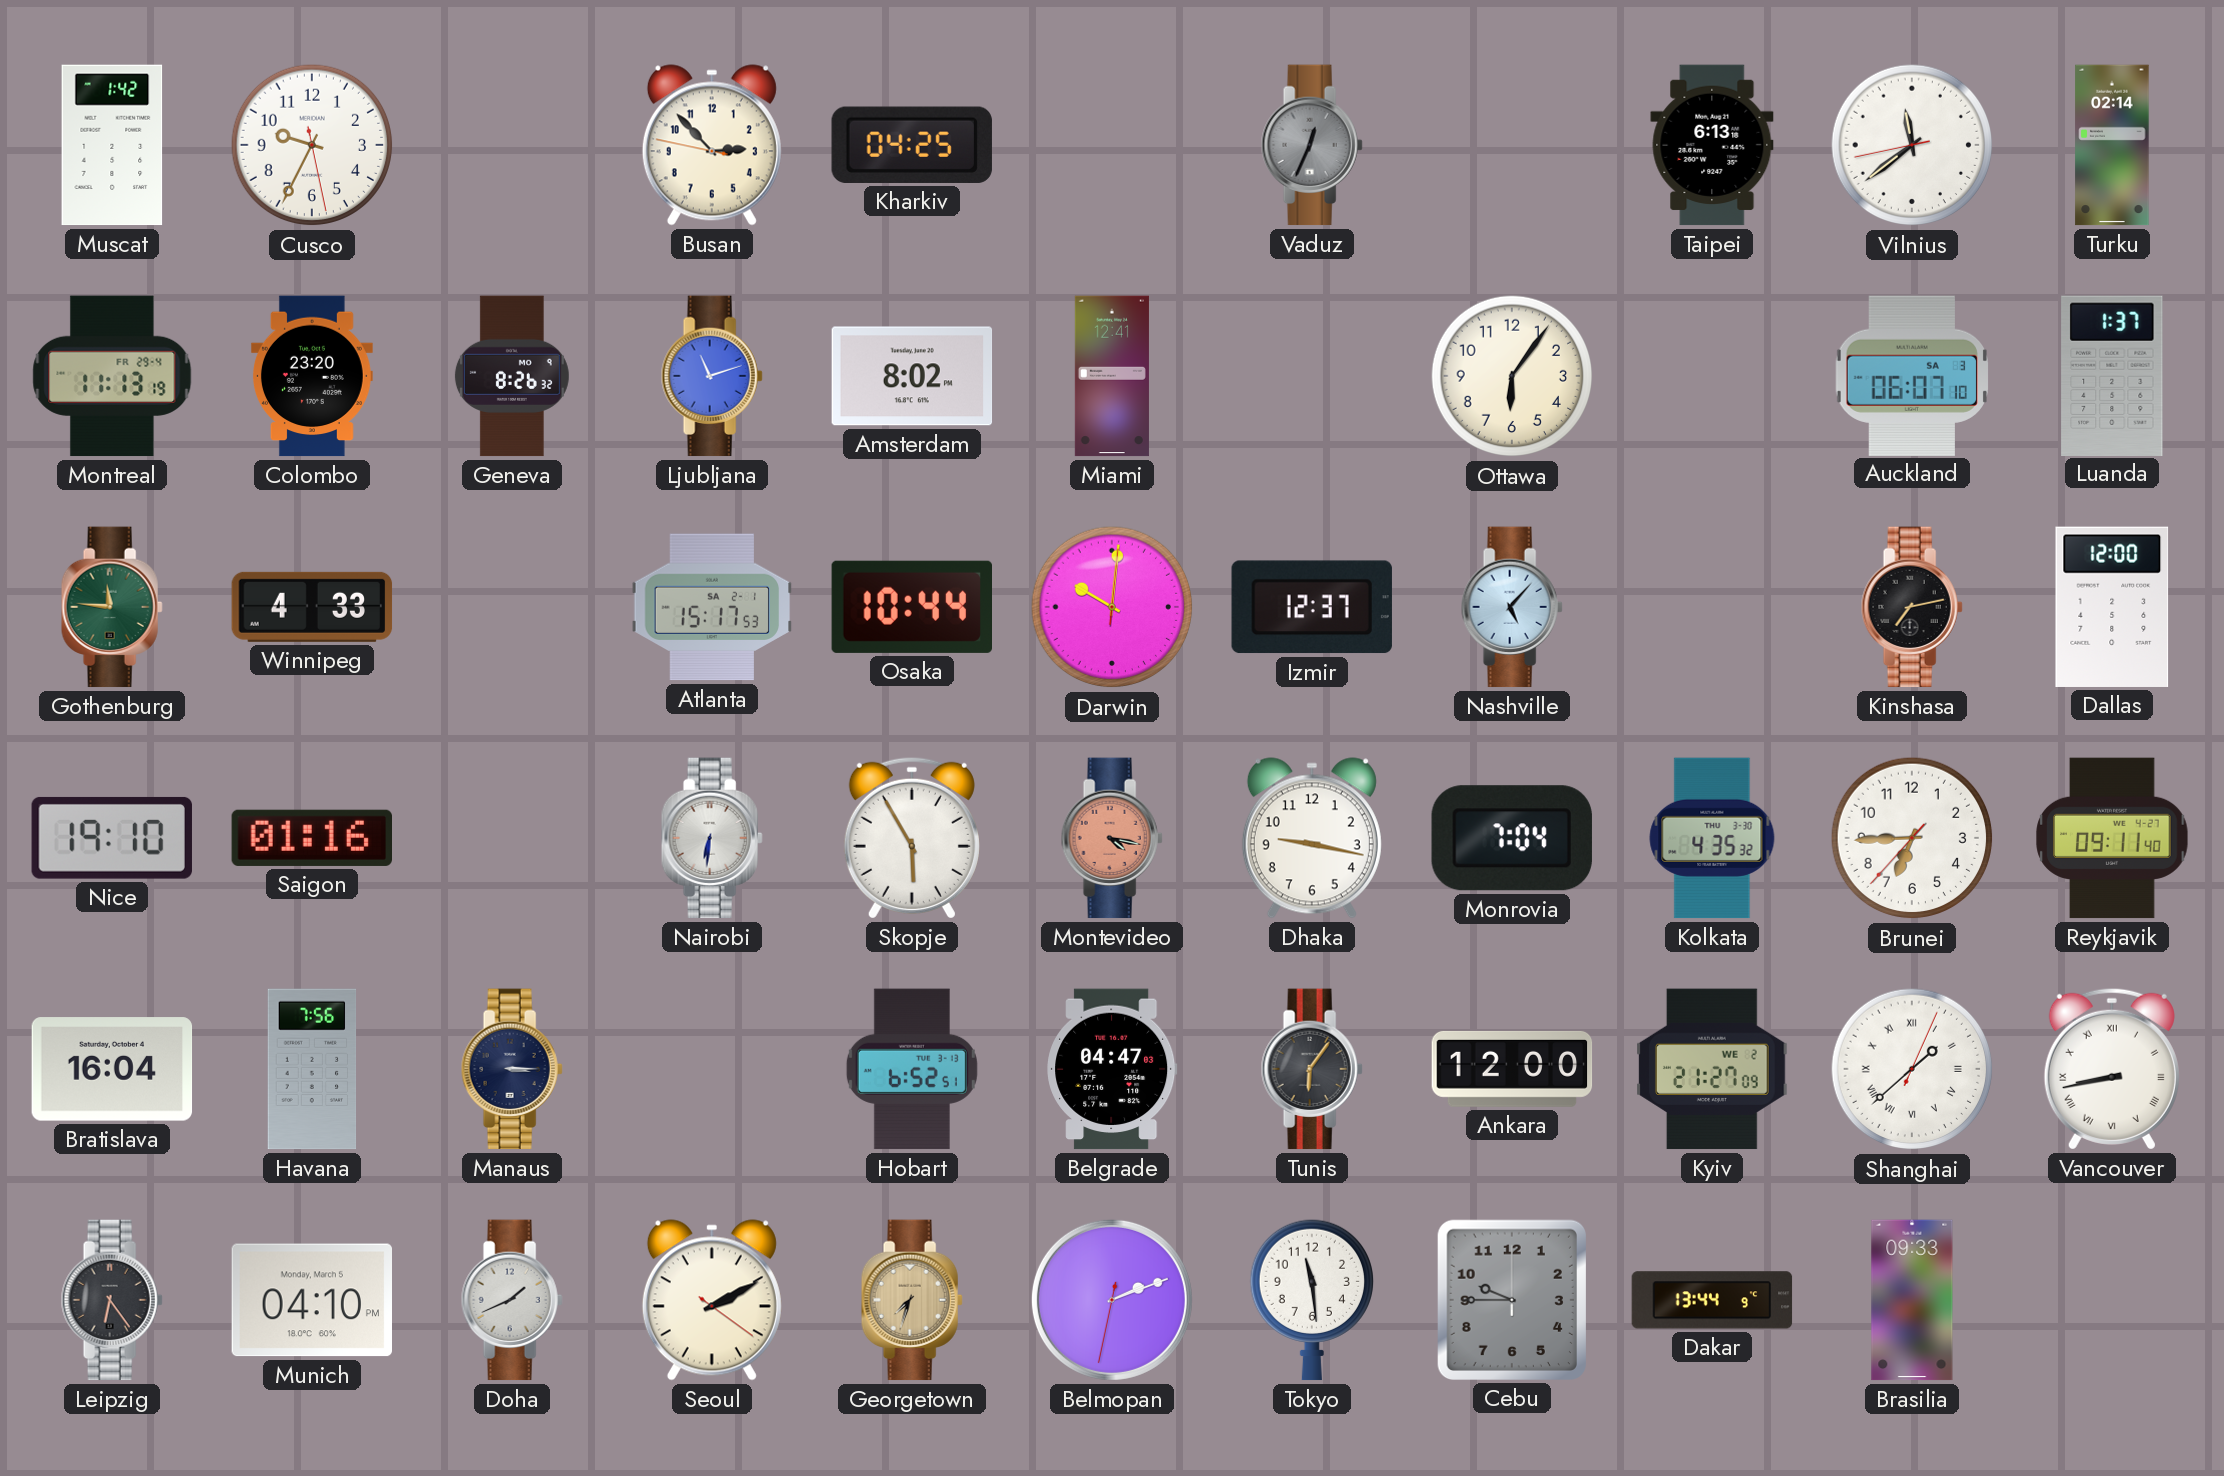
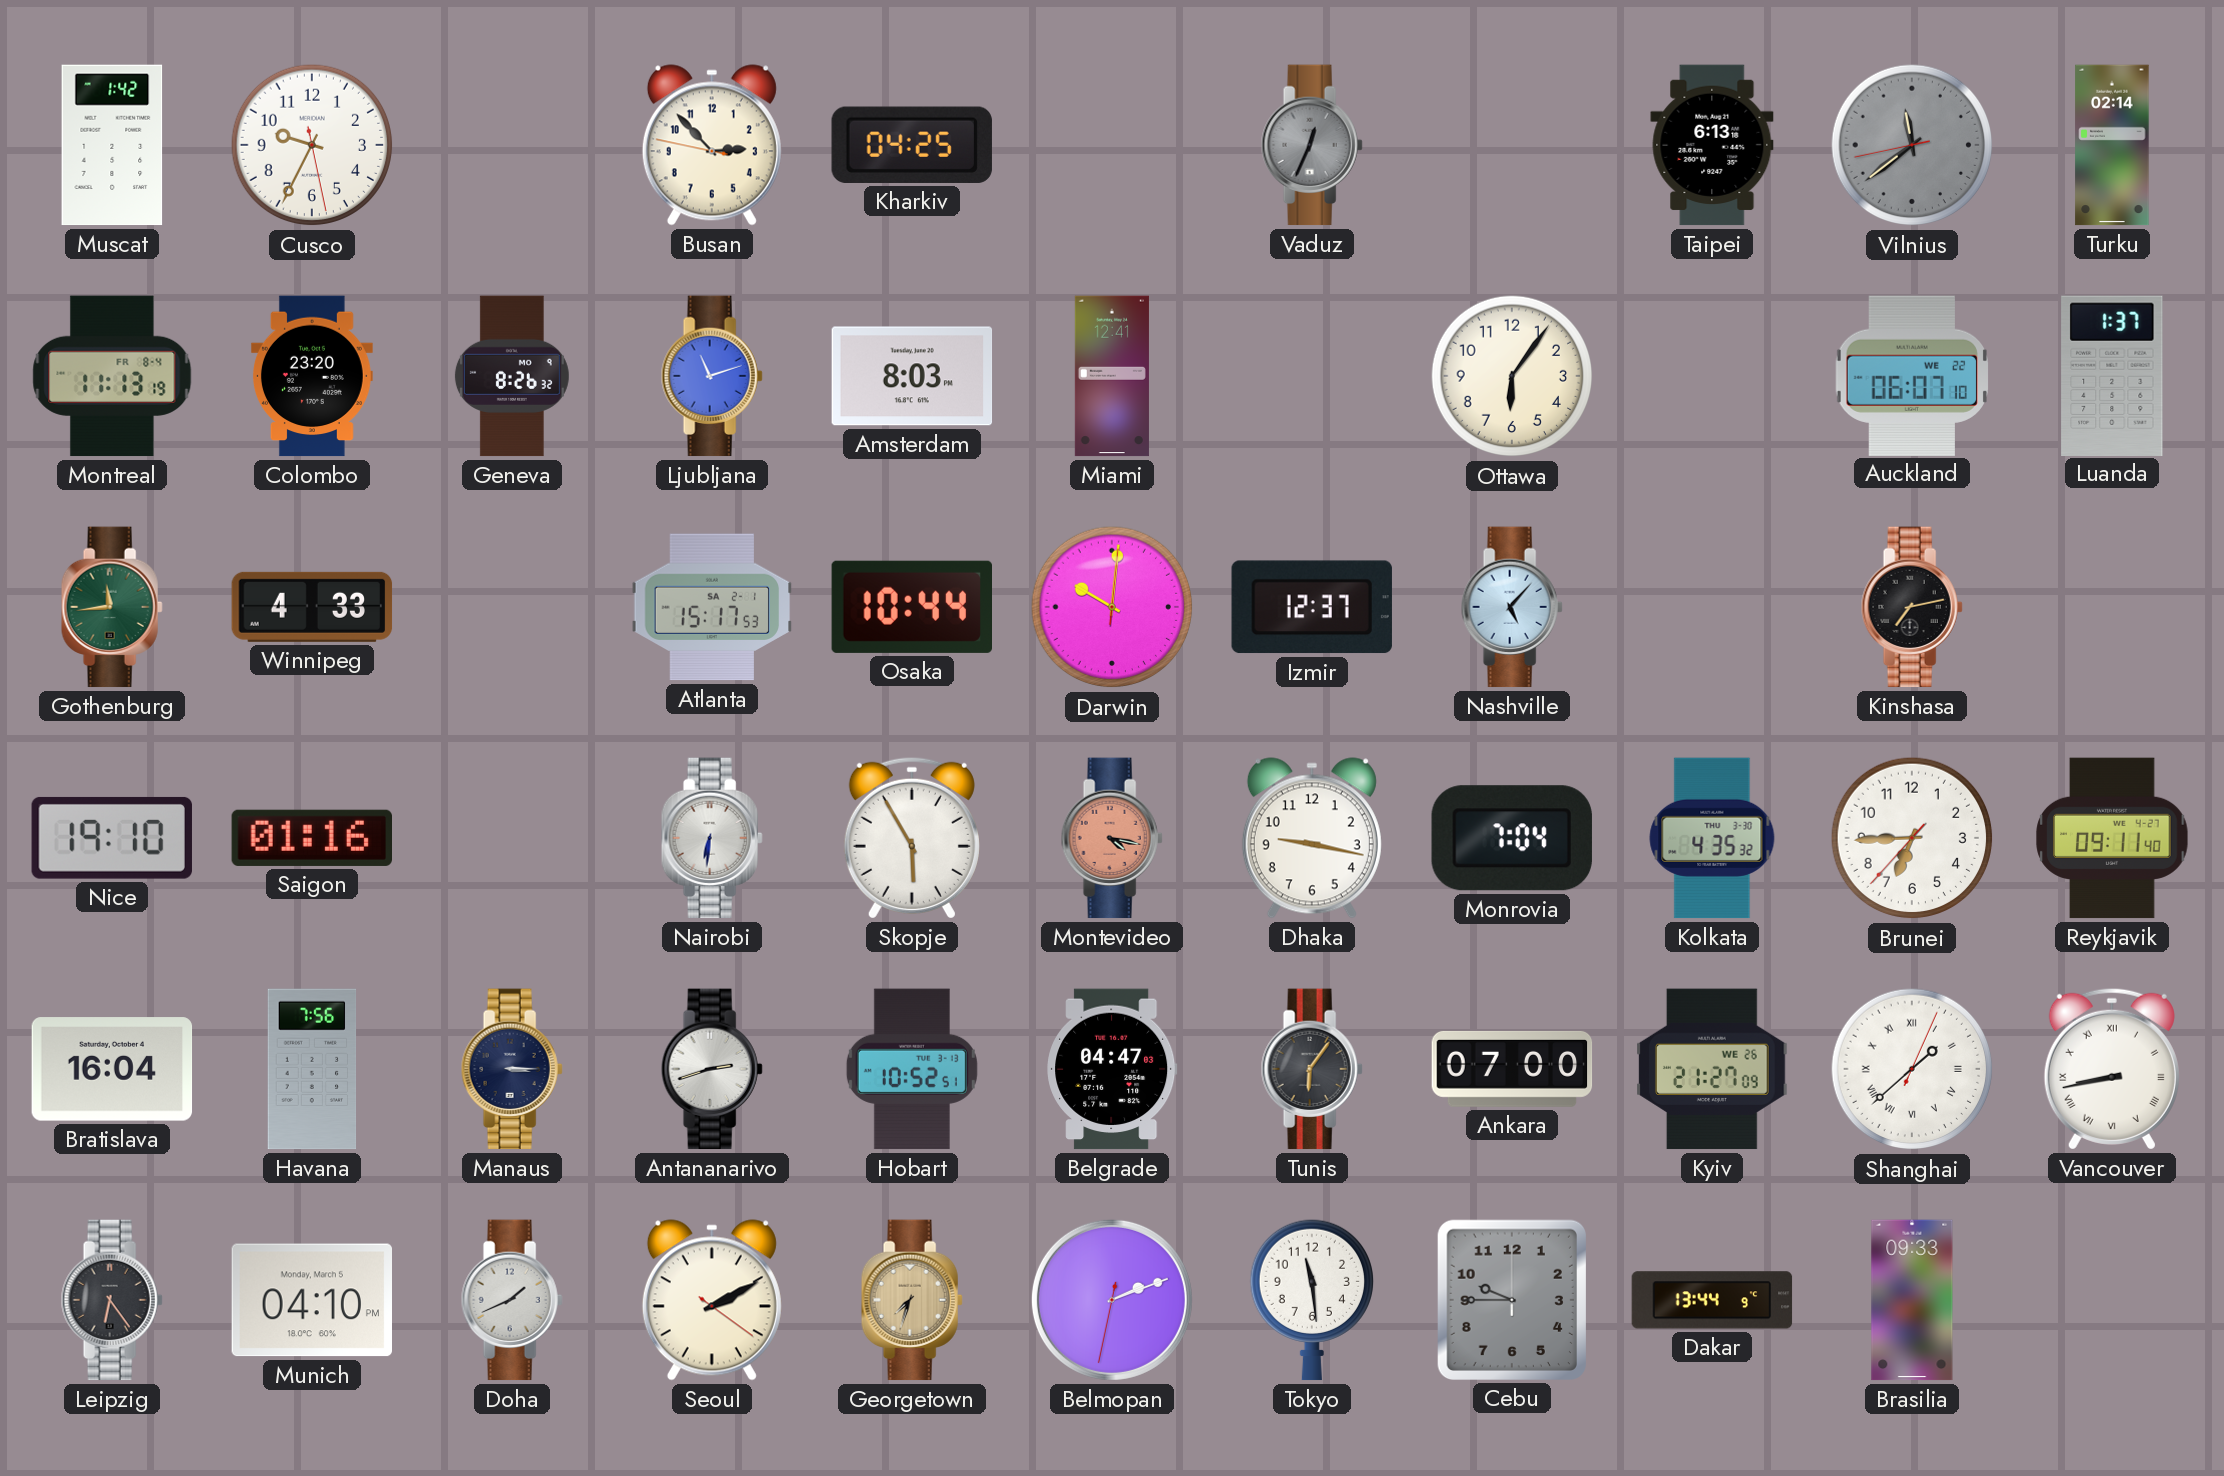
Vilnius dial: white -> grey
Montreal date: FR 29-4 -> FR 8-4
Amsterdam: 8:02 -> 8:03
Auckland date: SA 3 -> WE 22
Gothenburg: 11:46 -> 11:44
Dallas: 12:00 -> none
Antananarivo: none -> 2:42
Hobart: 6:52 -> 10:52
Ankara: 12:00 -> 07:00
Kyiv date: WE 2 -> WE 26
